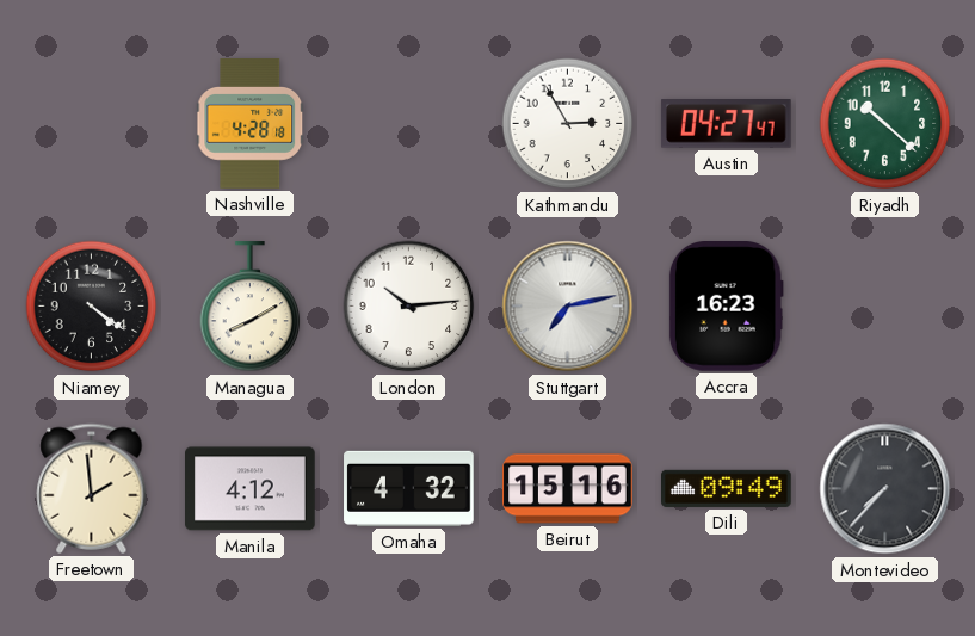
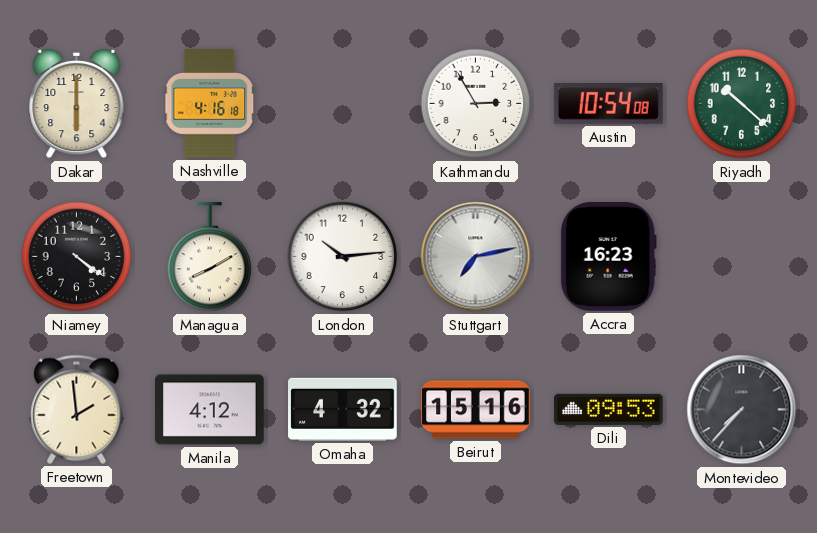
Dakar: none -> 6:00
Nashville: 4:28 -> 4:16
Austin: 04:27 -> 10:54
Dili: 09:49 -> 09:53
